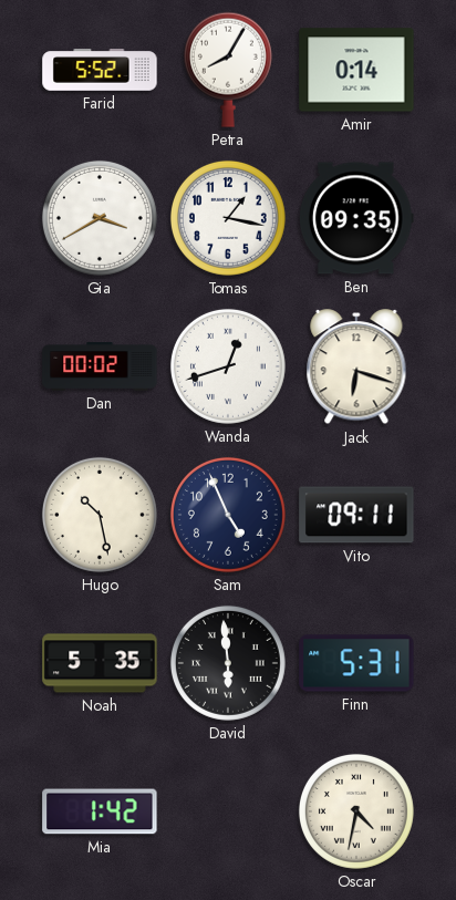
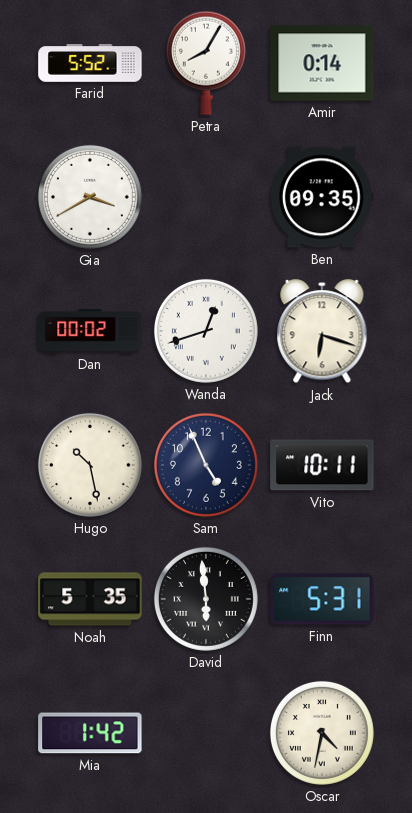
Tomas: 1:17 -> none
Vito: 09:11 -> 10:11
